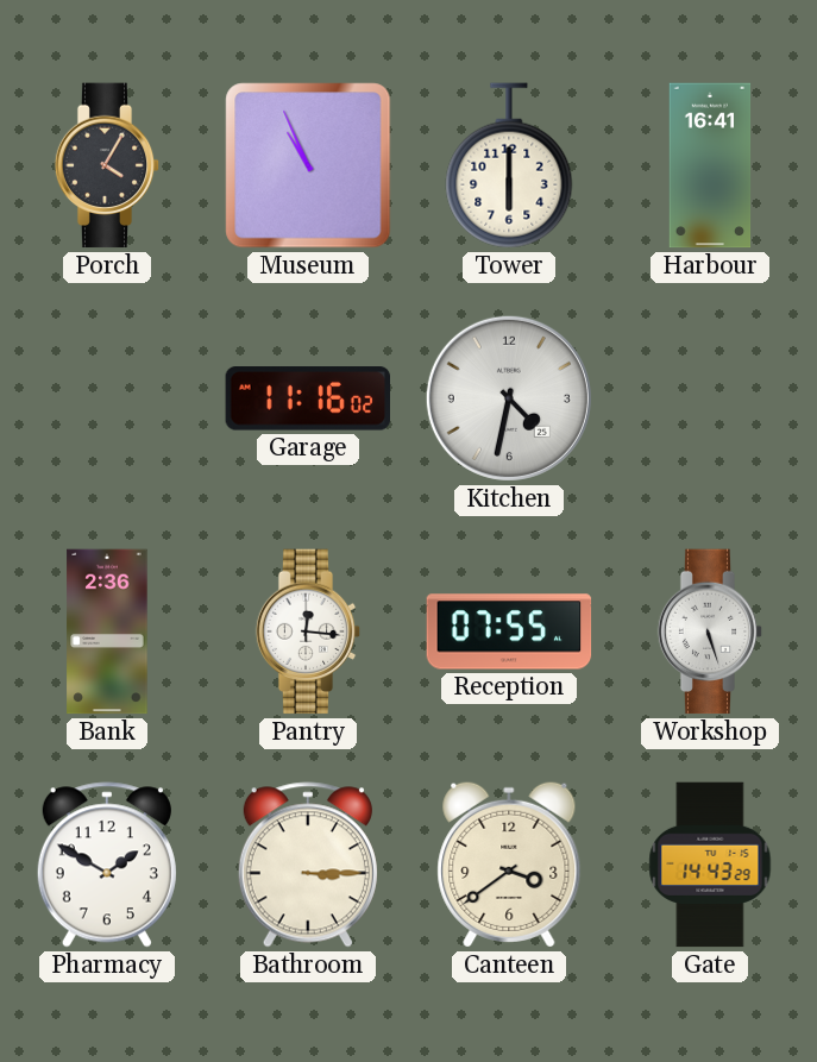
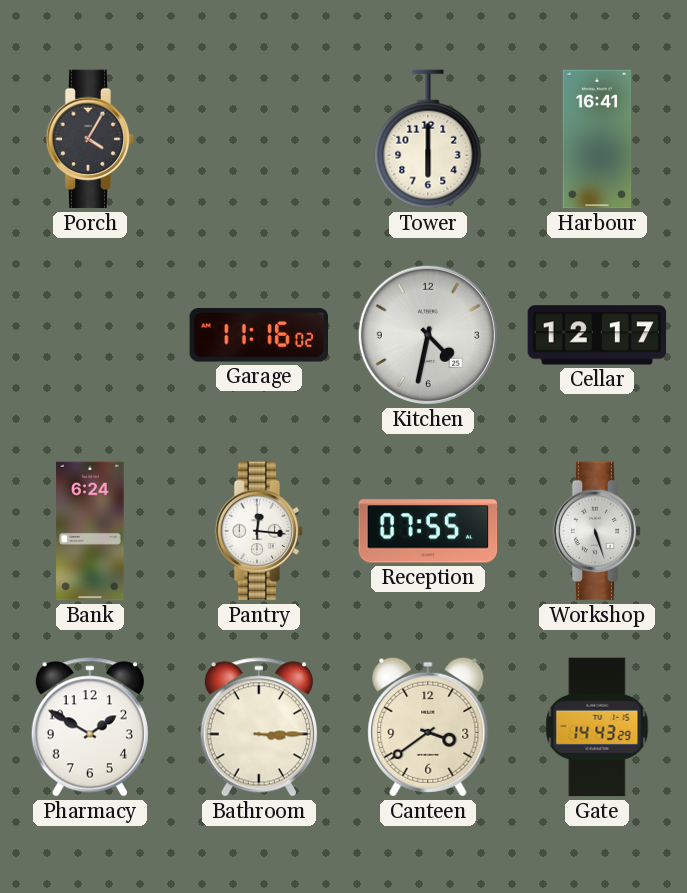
Museum: 10:56 -> none
Cellar: none -> 12:17
Bank: 2:36 -> 6:24
